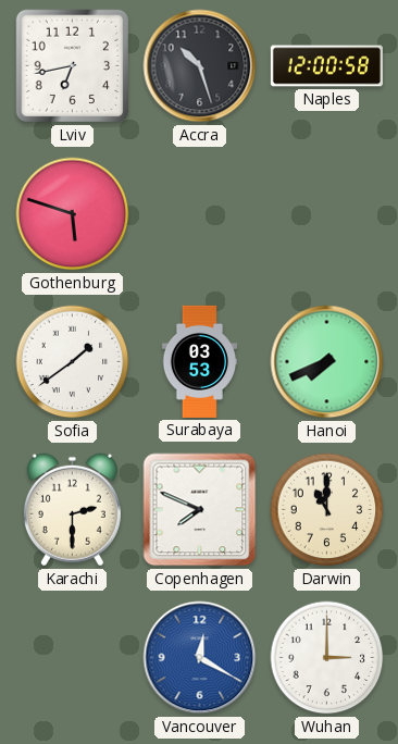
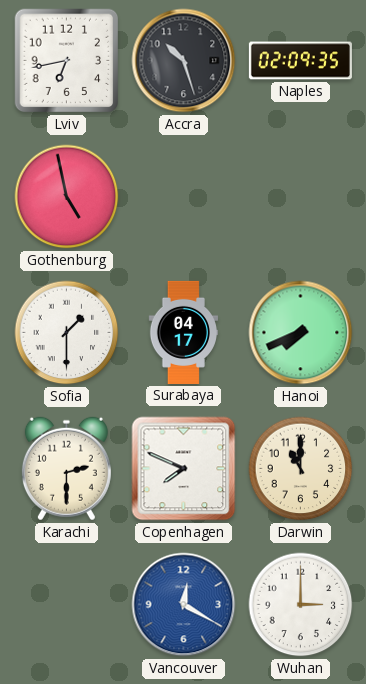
Naples: 12:00 -> 02:09
Gothenburg: 5:48 -> 4:58
Sofia: 1:39 -> 1:30
Surabaya: 03:53 -> 04:17
